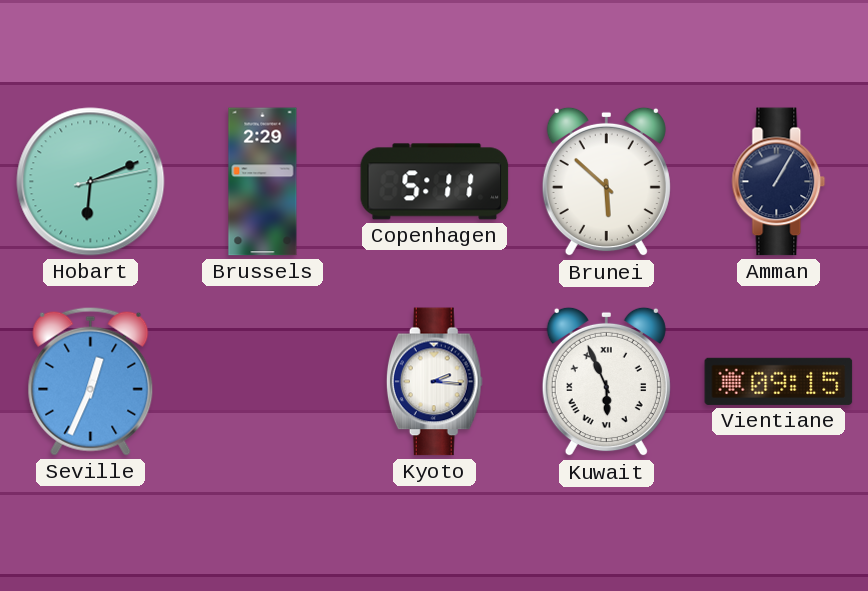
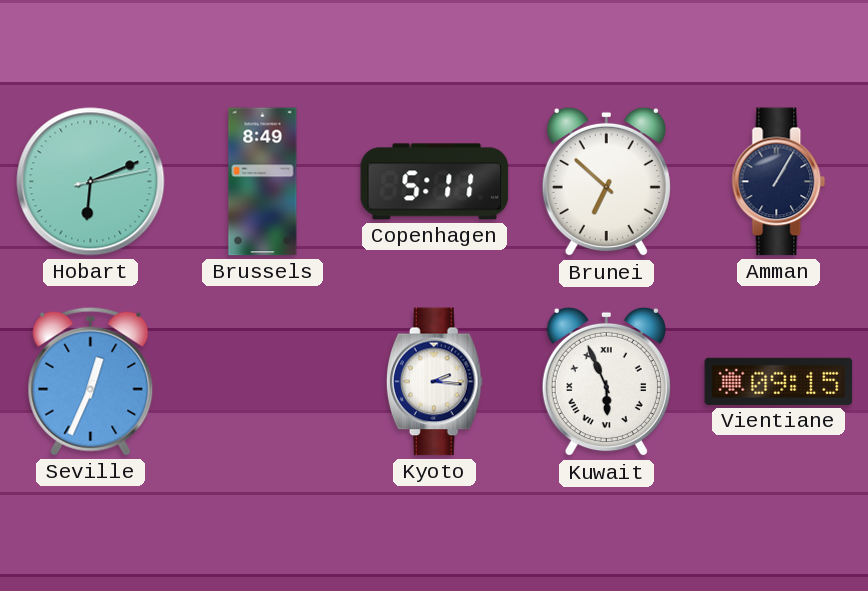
Brussels: 2:29 -> 8:49
Brunei: 5:52 -> 6:52
